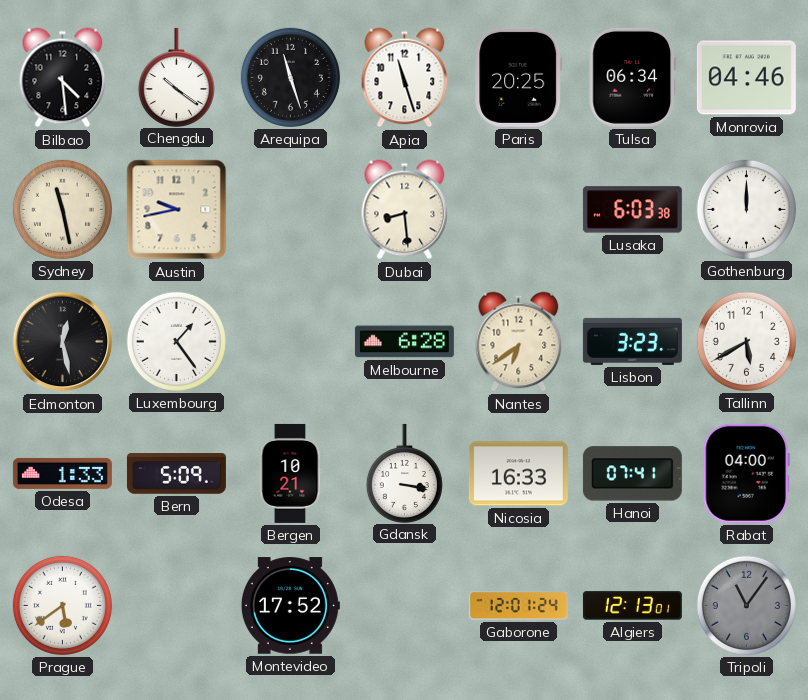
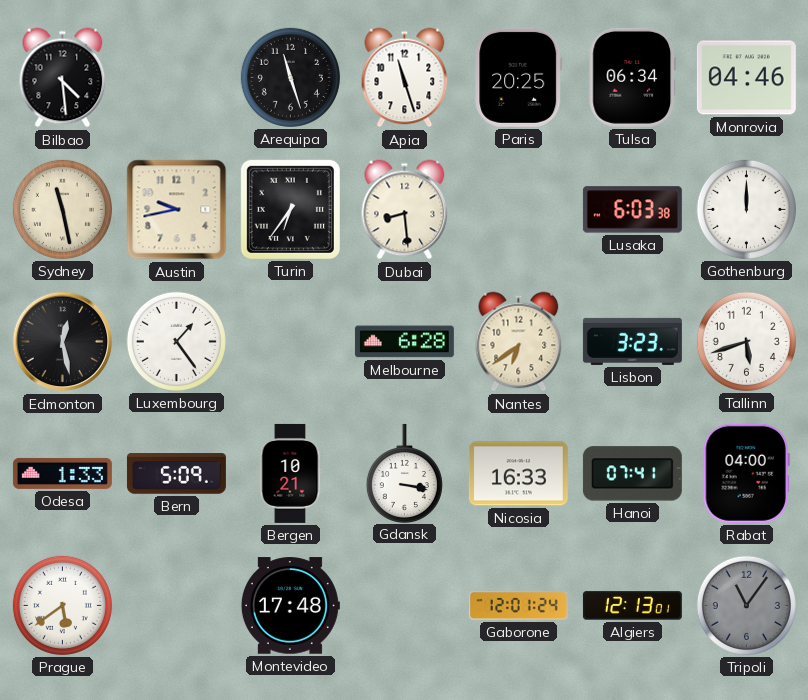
Chengdu: 10:21 -> none
Turin: none -> 6:36
Tallinn: 5:40 -> 5:42
Montevideo: 17:52 -> 17:48
